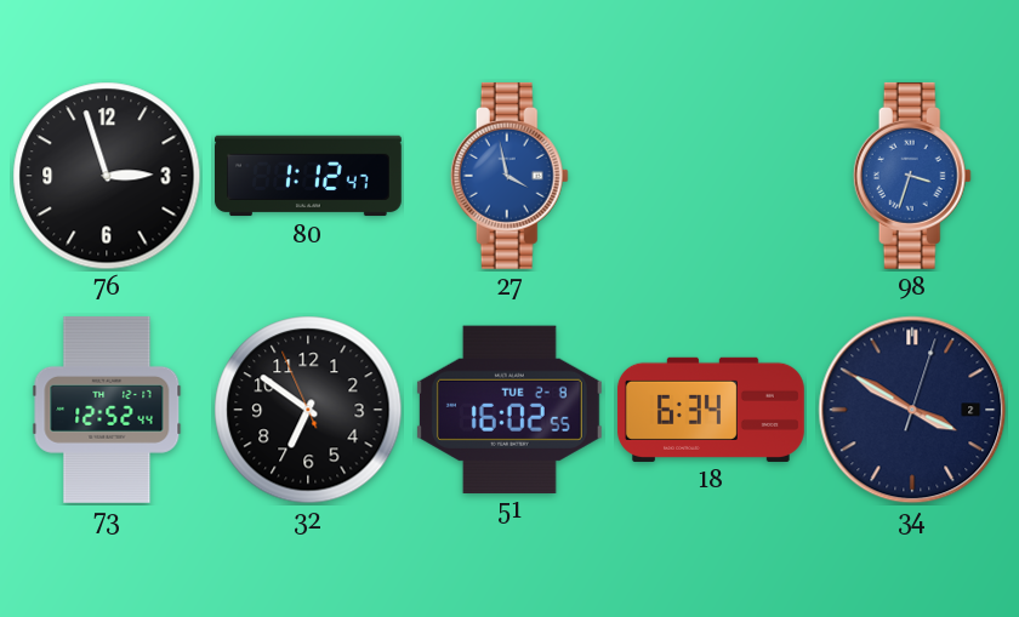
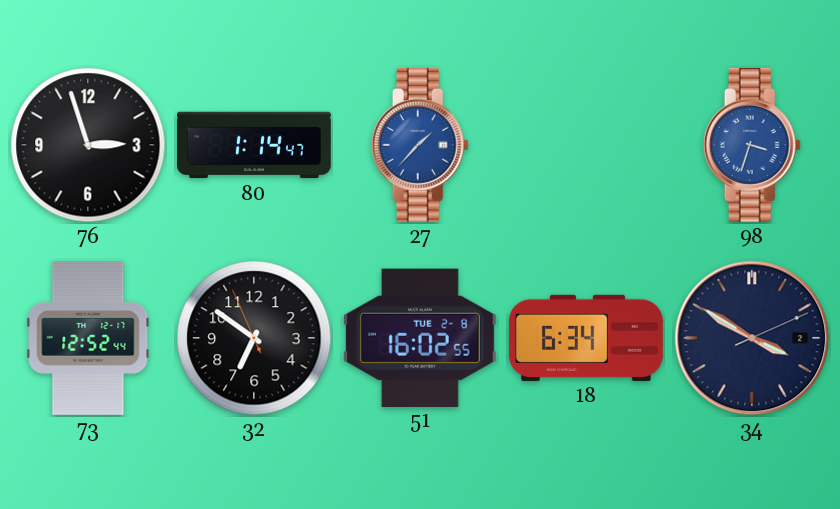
80: 1:12 -> 1:14
27: 3:58 -> 1:37
34: 3:50:03 -> 3:50:11
